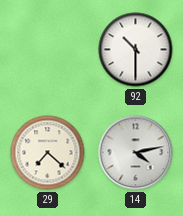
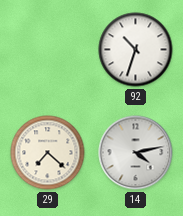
92: 10:30 -> 10:33
